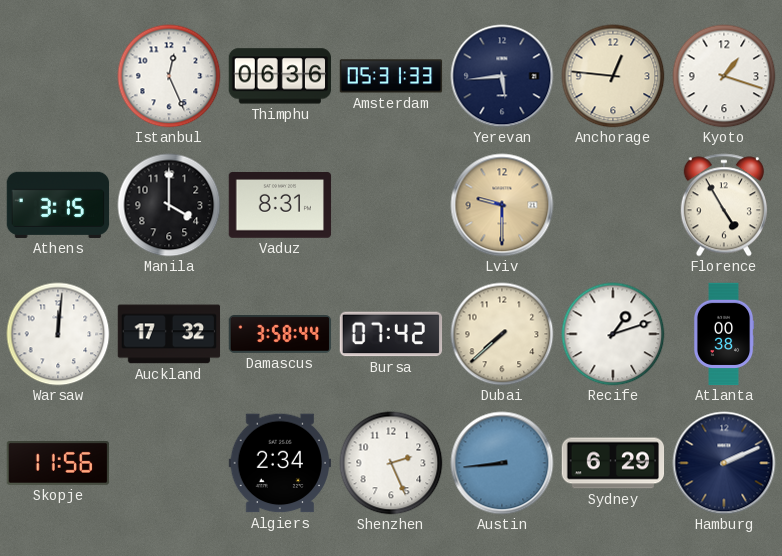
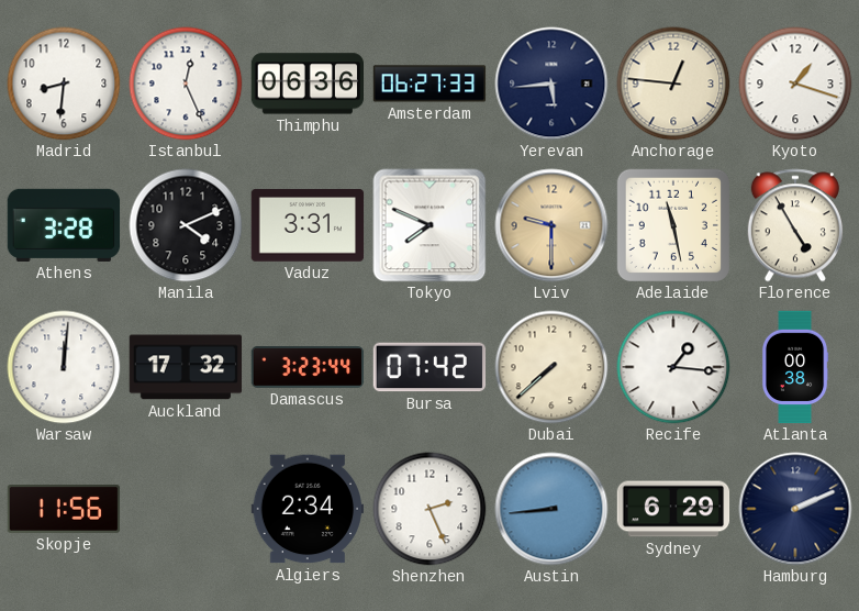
Madrid: none -> 8:31
Amsterdam: 05:31 -> 06:27
Athens: 3:15 -> 3:28
Manila: 4:00 -> 4:11
Vaduz: 8:31 -> 3:31
Tokyo: none -> 7:49
Adelaide: none -> 11:28
Damascus: 3:58 -> 3:23
Recife: 1:12 -> 1:16
